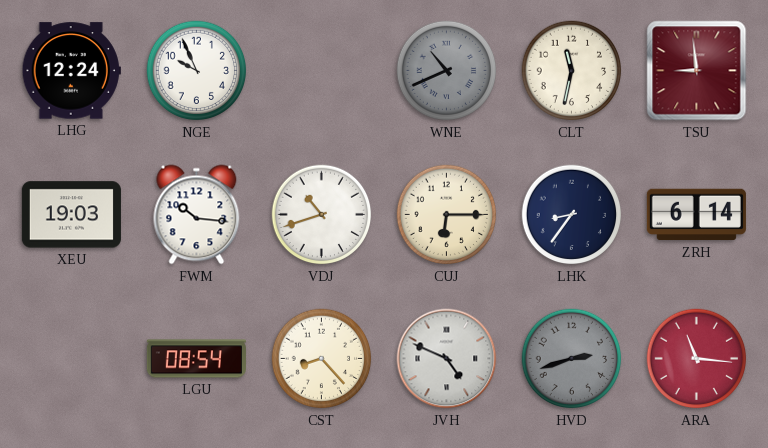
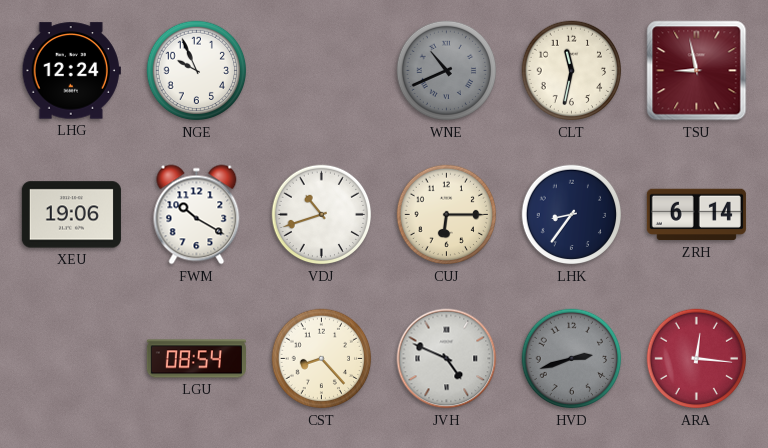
TSU: 8:59 -> 8:58
XEU: 19:03 -> 19:06
FWM: 10:16 -> 10:20
ARA: 11:16 -> 12:16
